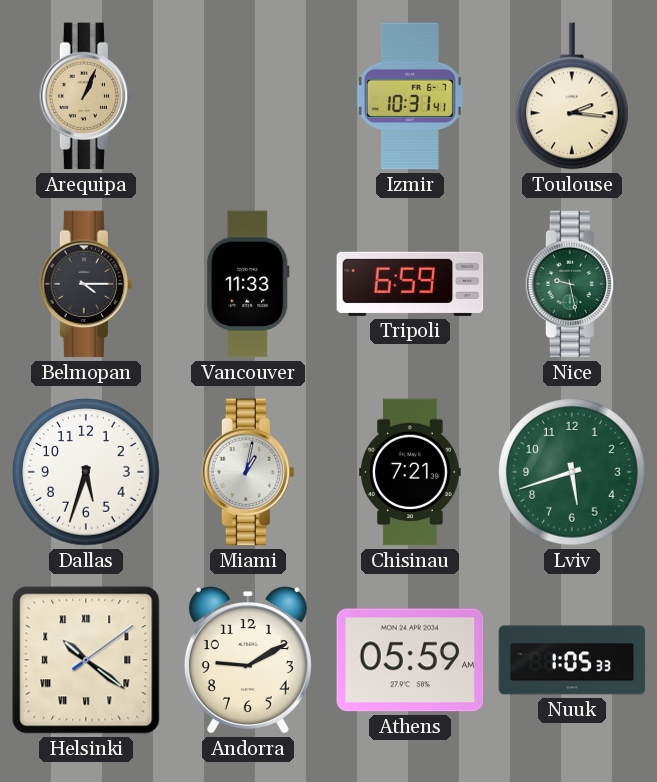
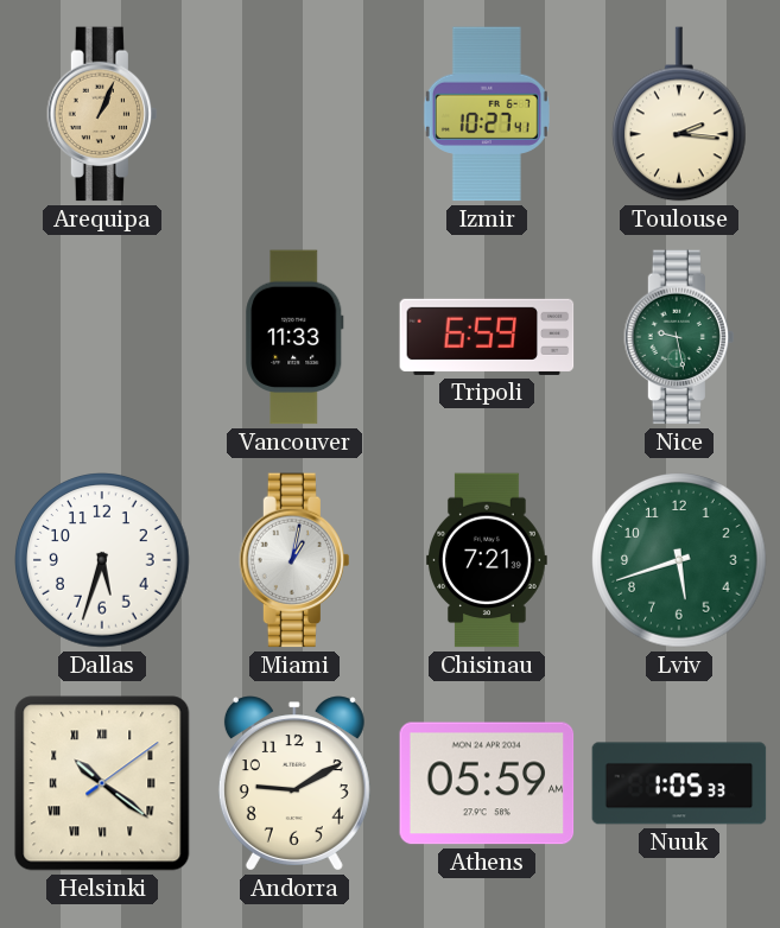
Izmir: 10:31 -> 10:27
Belmopan: 4:15 -> none
